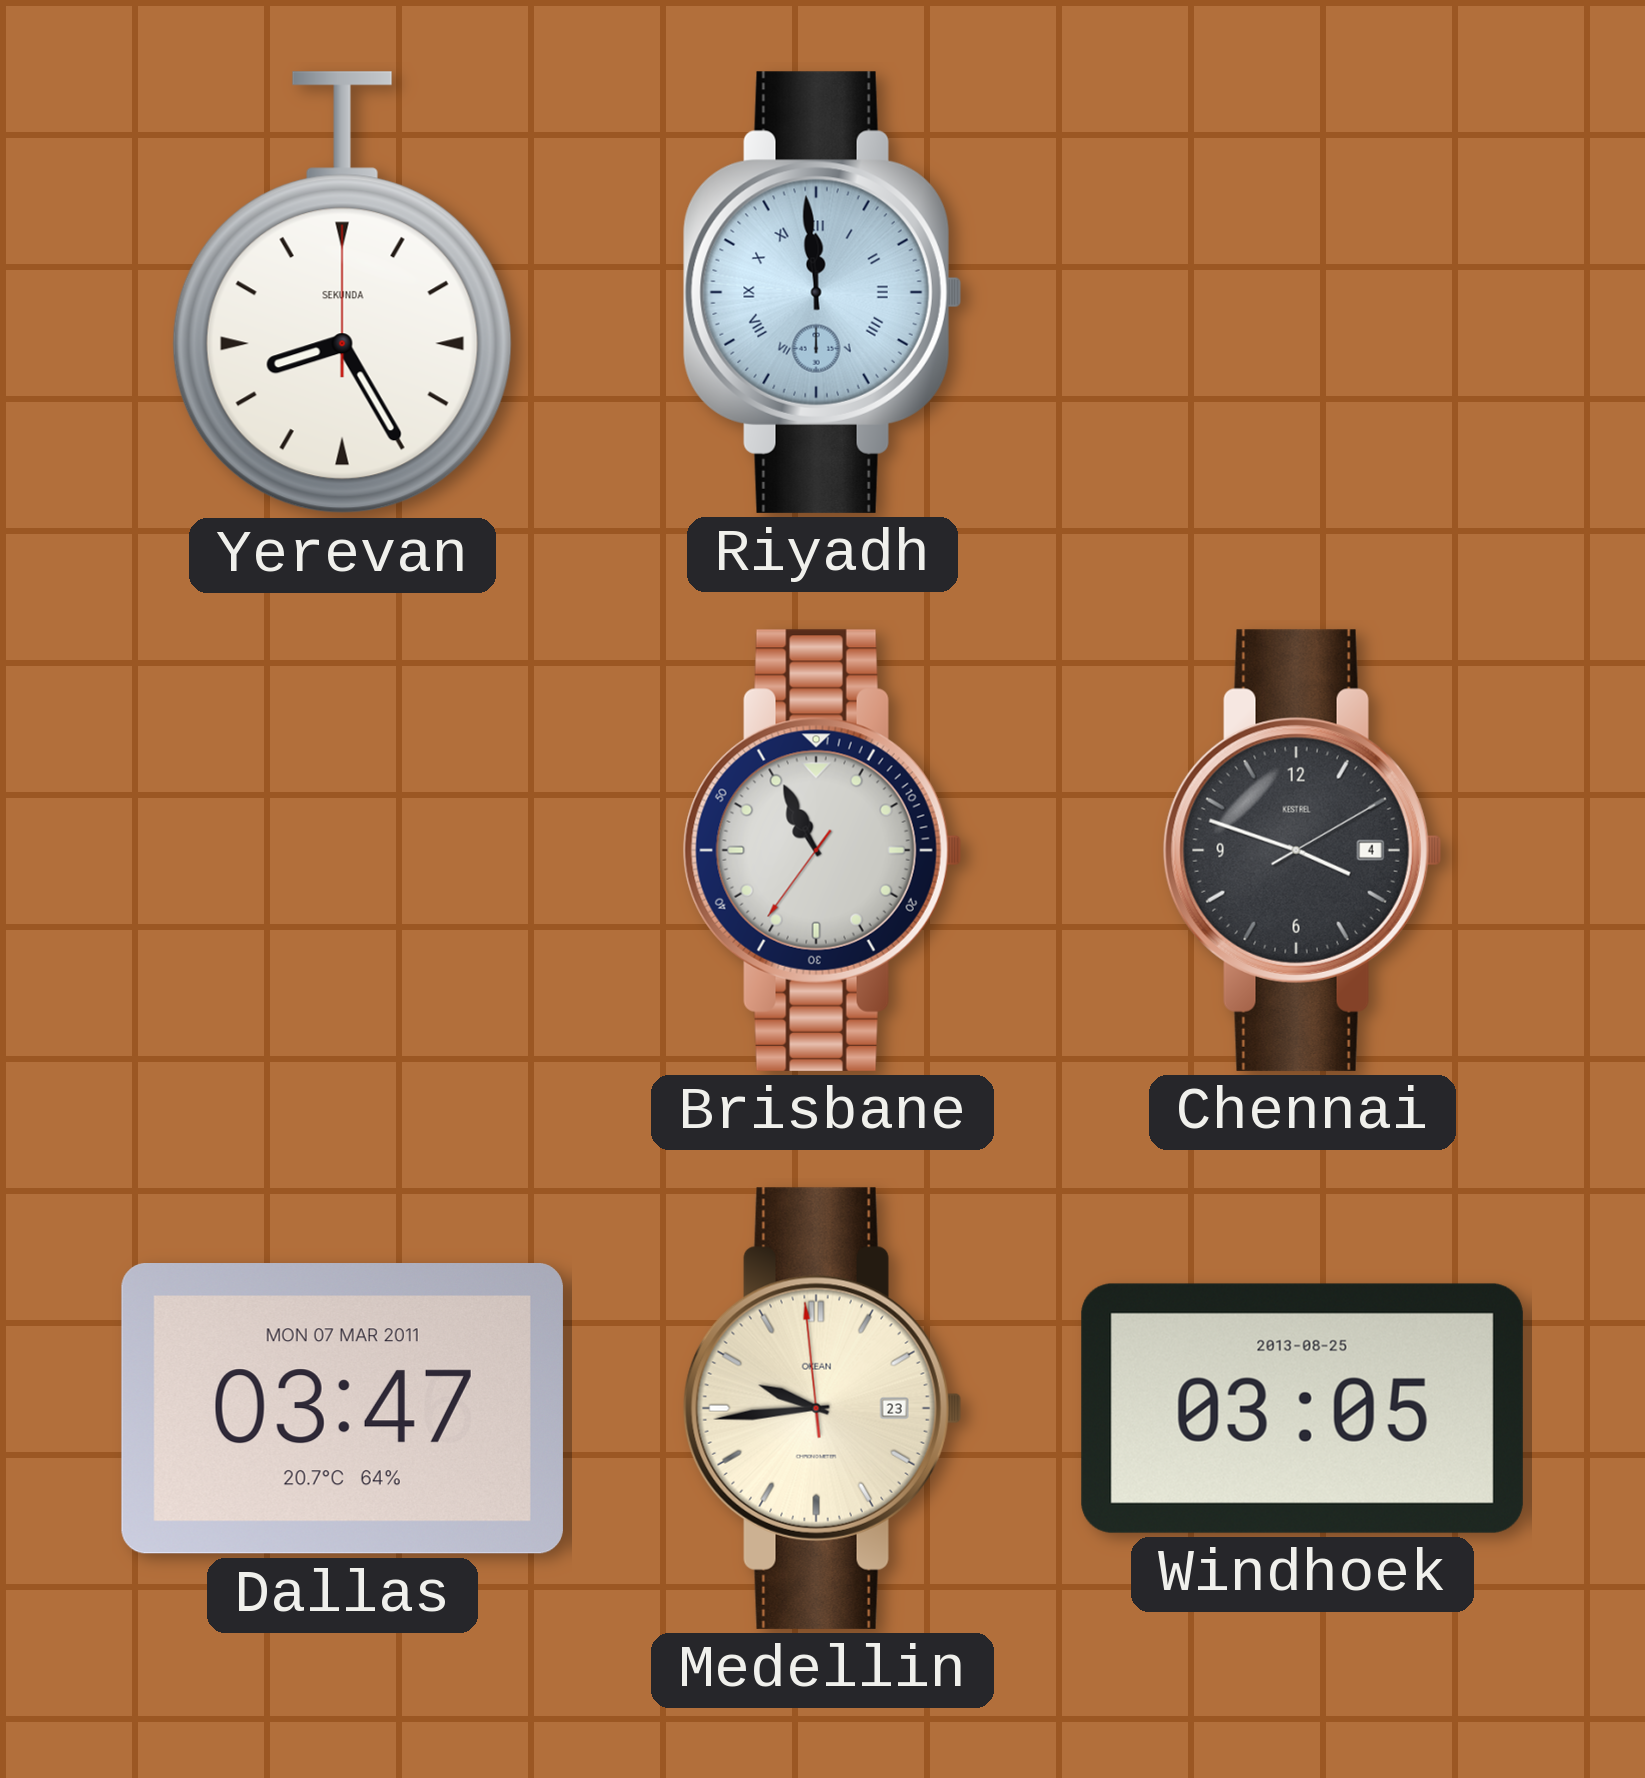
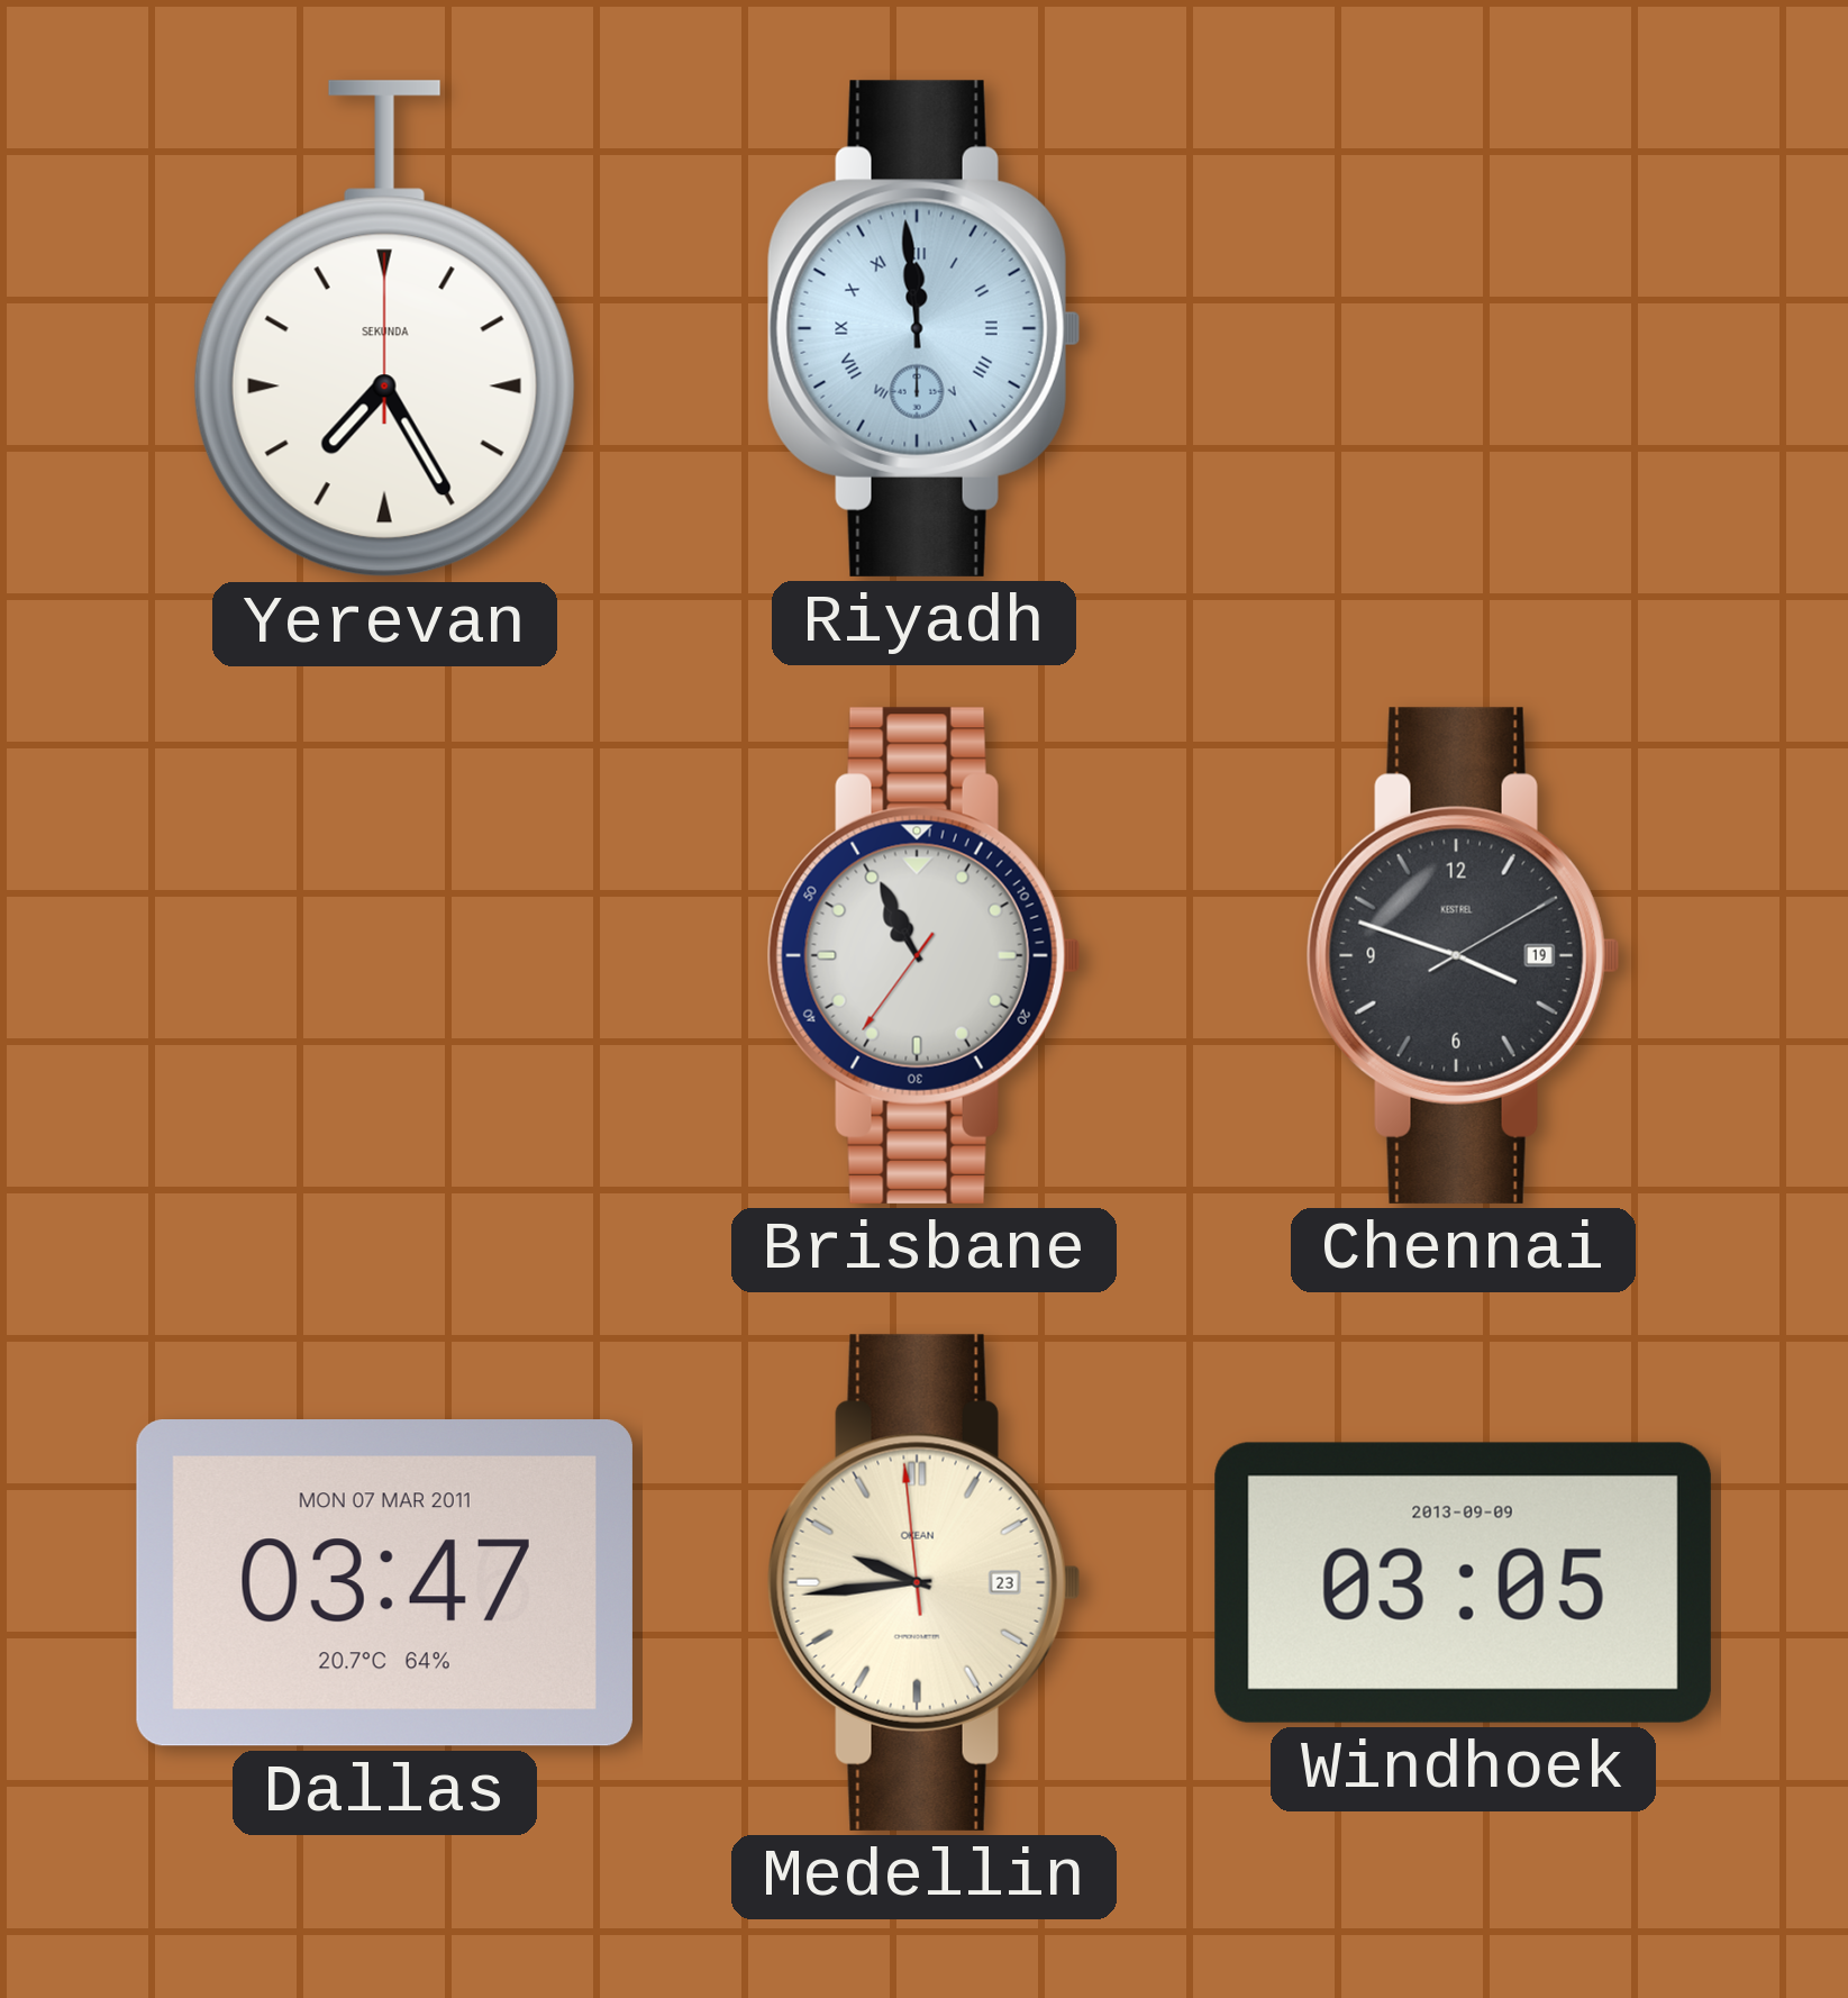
Yerevan: 8:25 -> 7:25
Chennai date: 4 -> 19
Windhoek date: 2013-08-25 -> 2013-09-09
